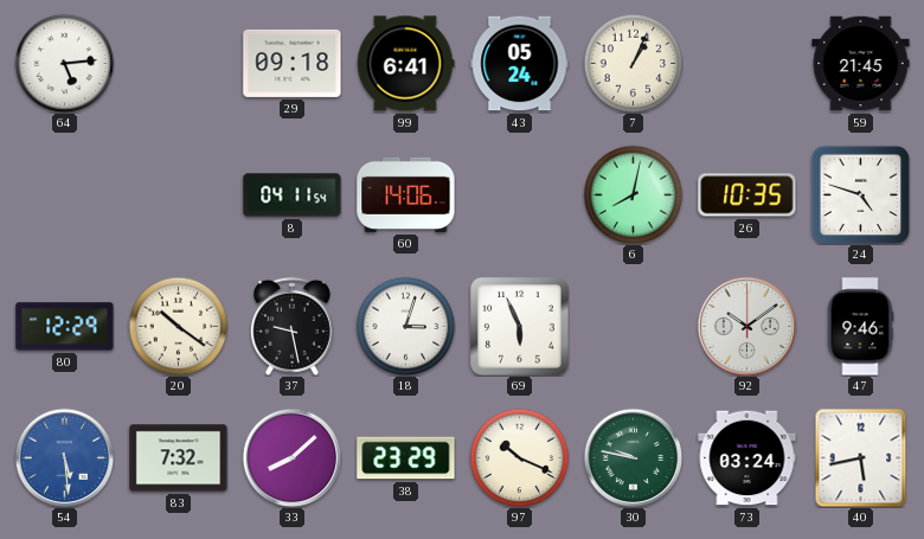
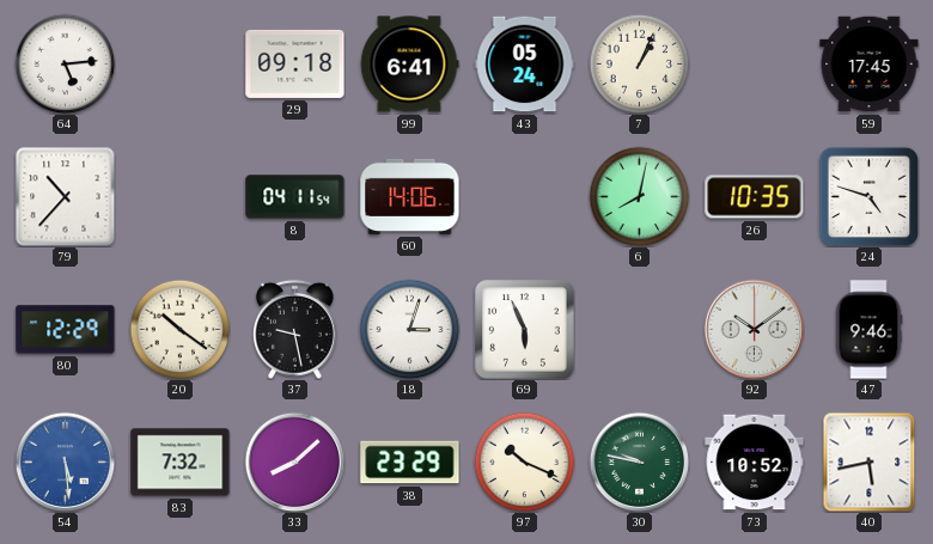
59: 21:45 -> 17:45
79: none -> 10:37
73: 03:24 -> 10:52
